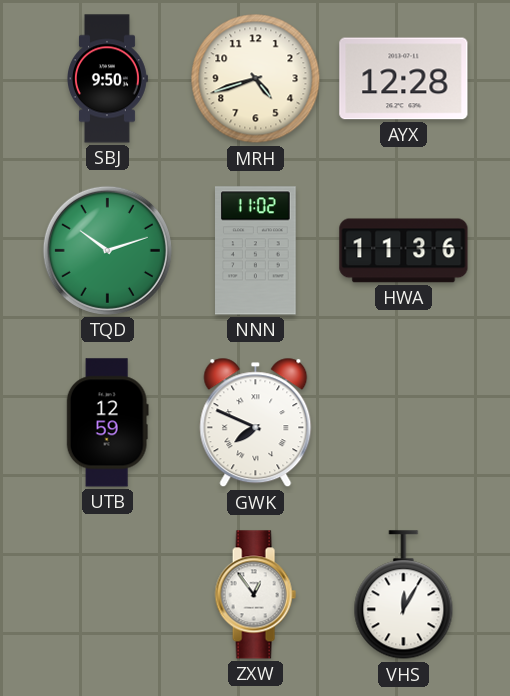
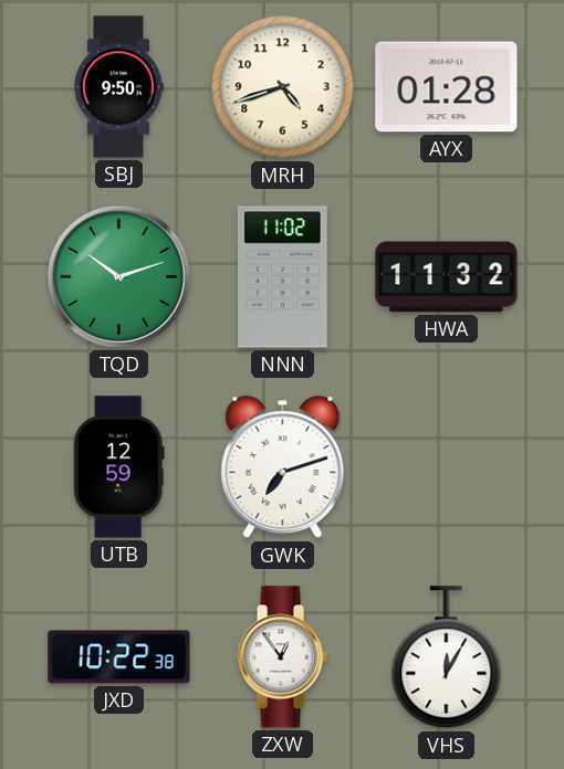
AYX: 12:28 -> 01:28
HWA: 11:36 -> 11:32
GWK: 7:49 -> 7:12
JXD: none -> 10:22
